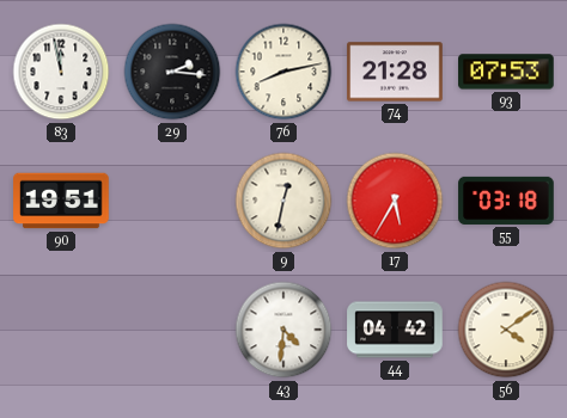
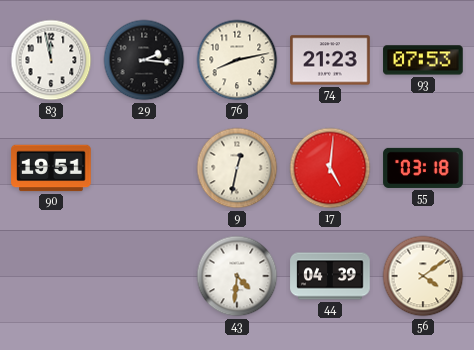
74: 21:28 -> 21:23
17: 5:35 -> 5:01
44: 04:42 -> 04:39
